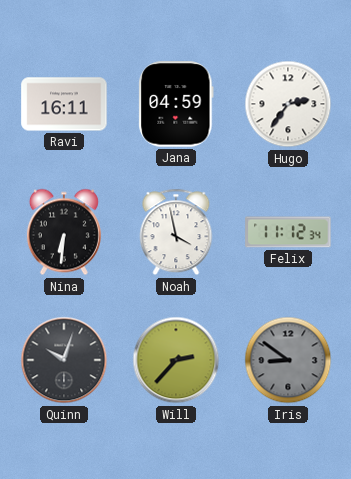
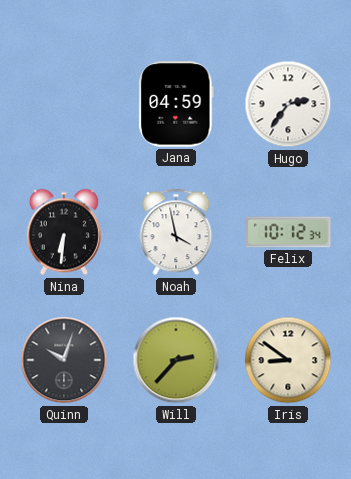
Ravi: 16:11 -> none
Felix: 11:12 -> 10:12
Iris dial: grey -> cream
